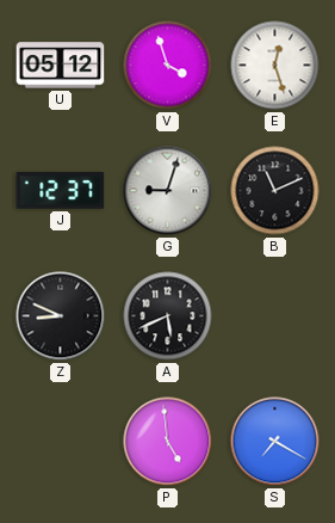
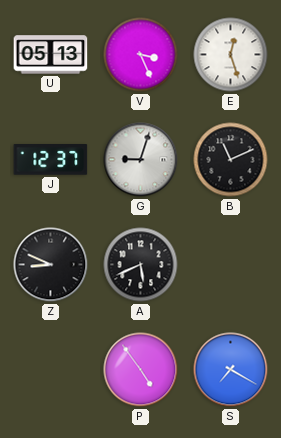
U: 05:12 -> 05:13
V: 3:57 -> 3:26
P: 4:59 -> 4:54
